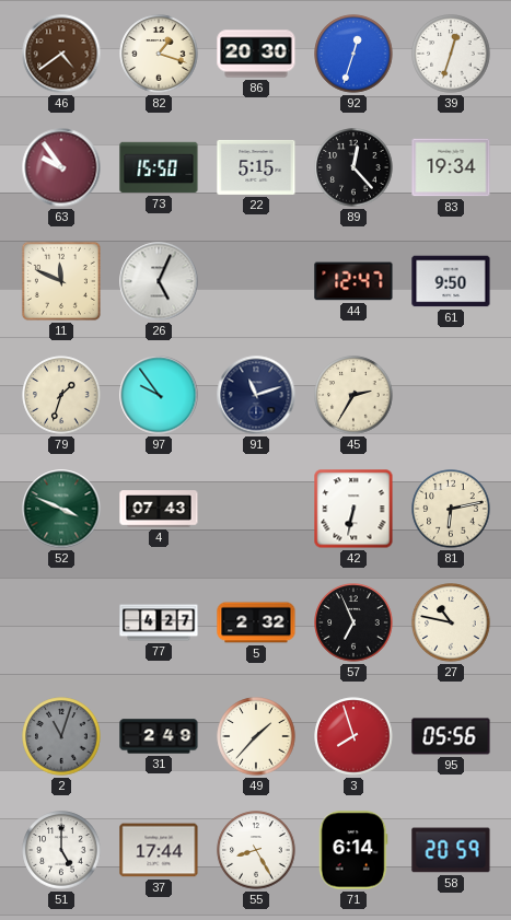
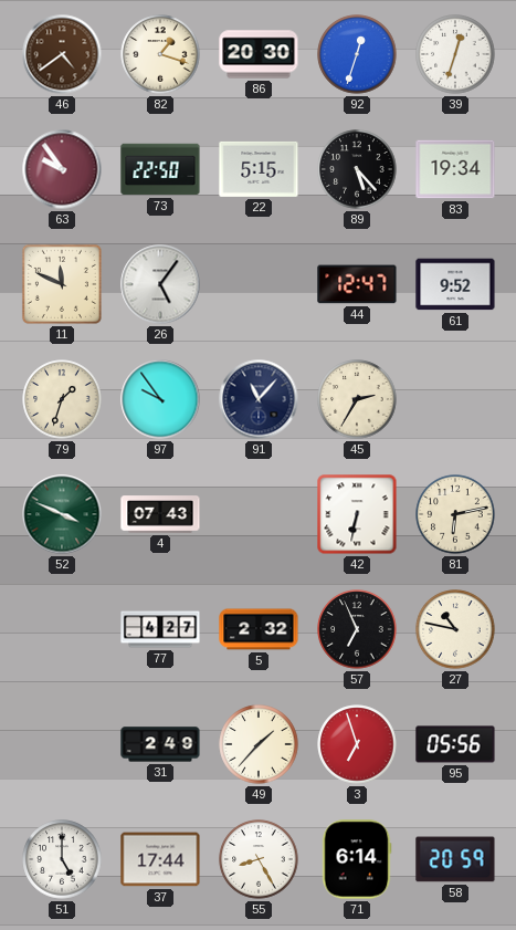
73: 15:50 -> 22:50
89: 12:23 -> 5:23
26: 5:04 -> 5:06
61: 9:50 -> 9:52
91: 11:12 -> 11:07
2: 11:03 -> none
3: 7:57 -> 6:57
